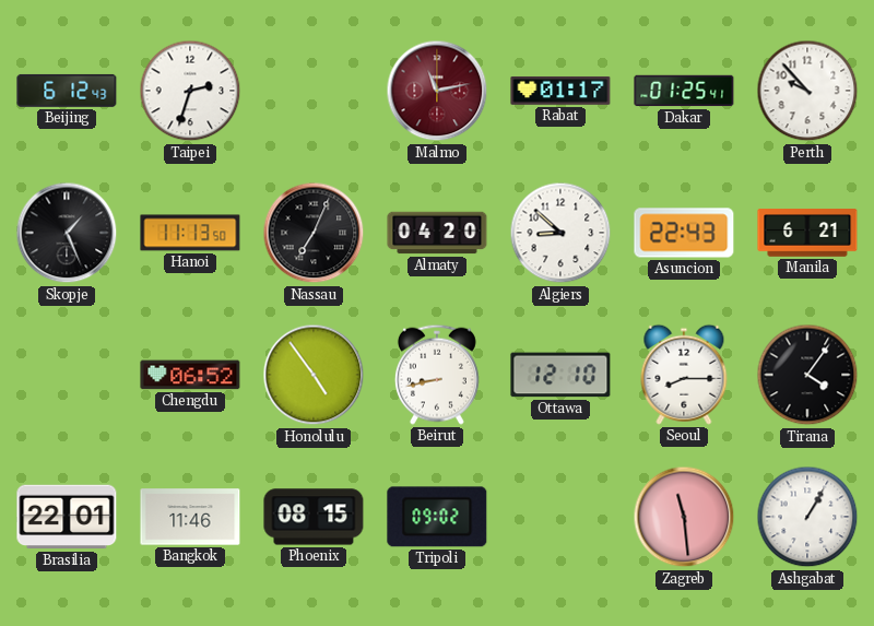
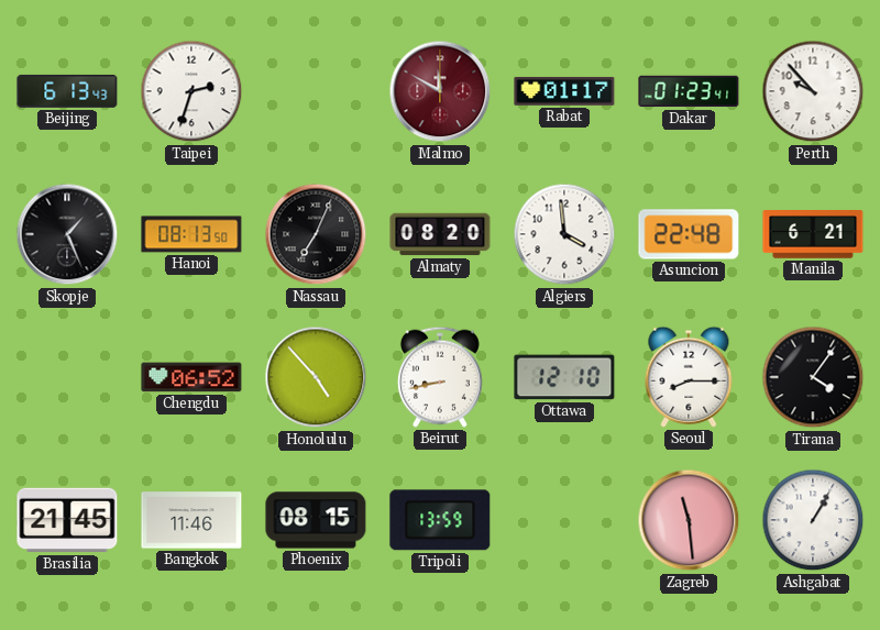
Beijing: 6:12 -> 6:13
Malmo: 11:13 -> 11:50
Dakar: 01:25 -> 01:23
Hanoi: 11:13 -> 08:13
Almaty: 04:20 -> 08:20
Algiers: 8:52 -> 3:59
Asuncion: 22:43 -> 22:48
Honolulu: 4:54 -> 4:53
Brasilia: 22:01 -> 21:45
Tripoli: 09:02 -> 13:59
